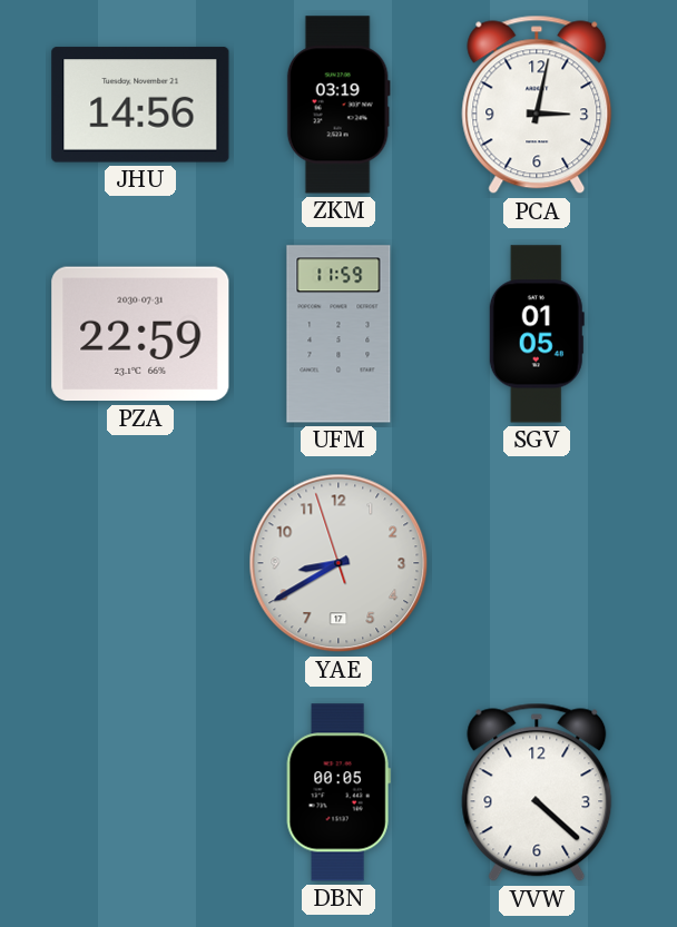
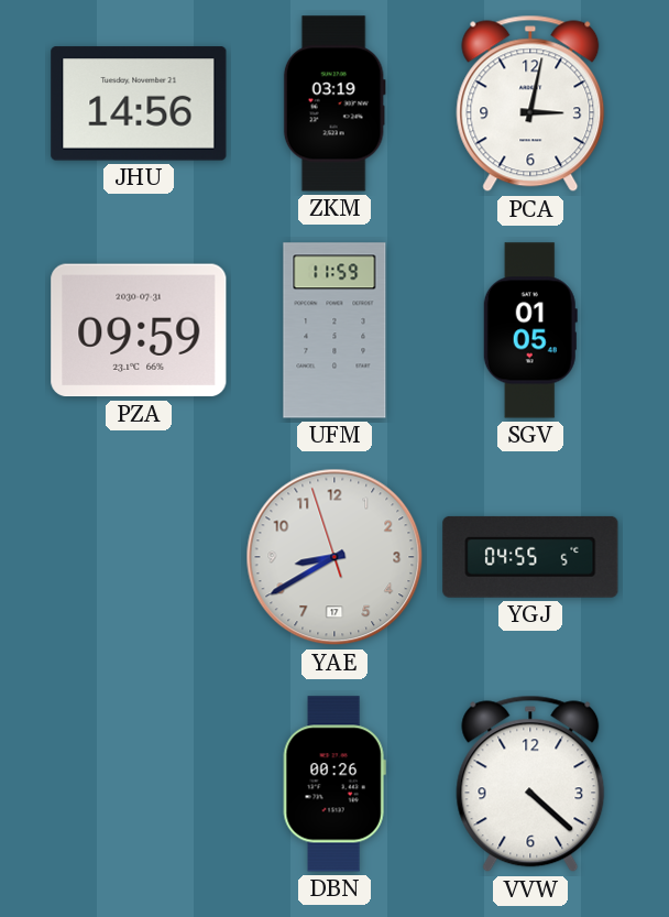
PZA: 22:59 -> 09:59
YGJ: none -> 04:55
DBN: 00:05 -> 00:26
